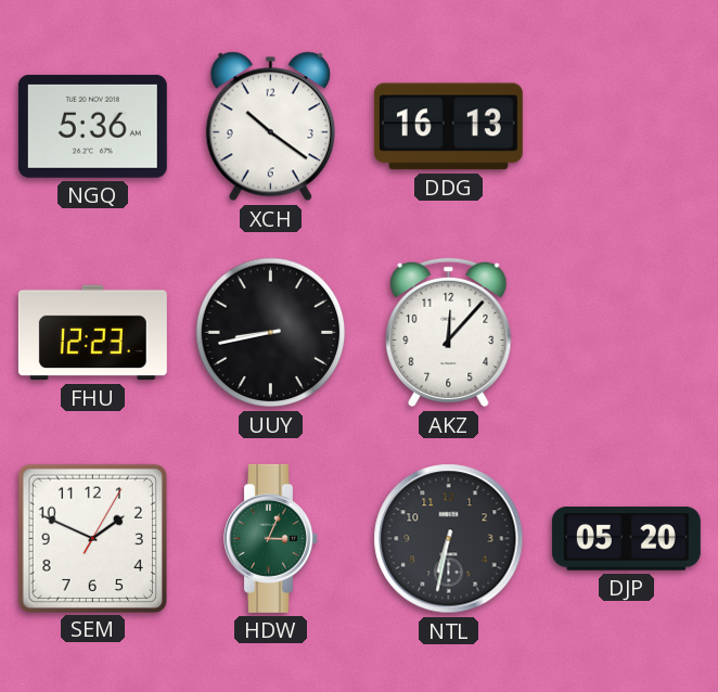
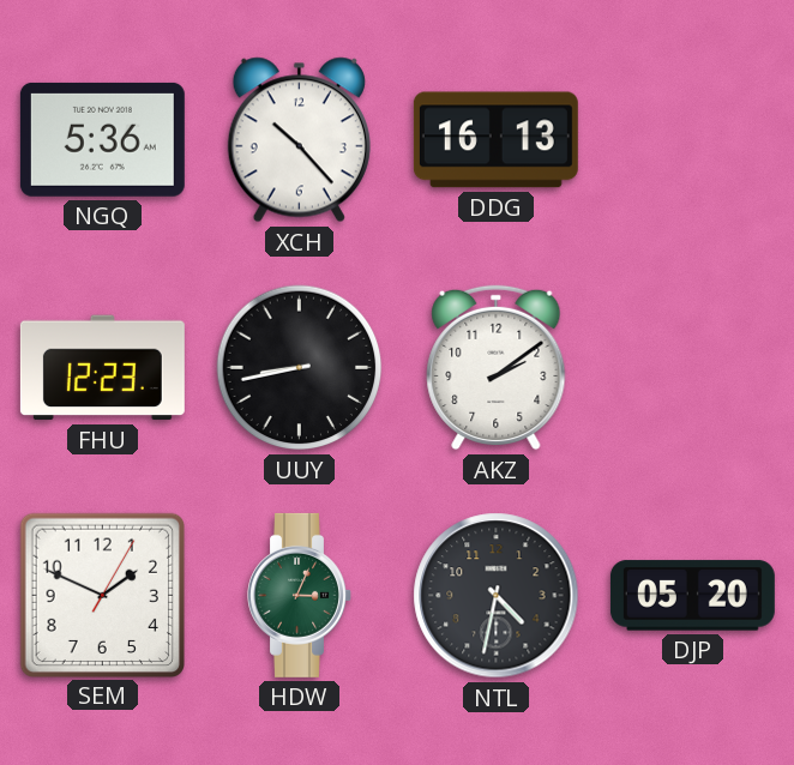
XCH: 10:21 -> 10:23
AKZ: 12:07 -> 2:09
NTL: 6:32 -> 4:32
